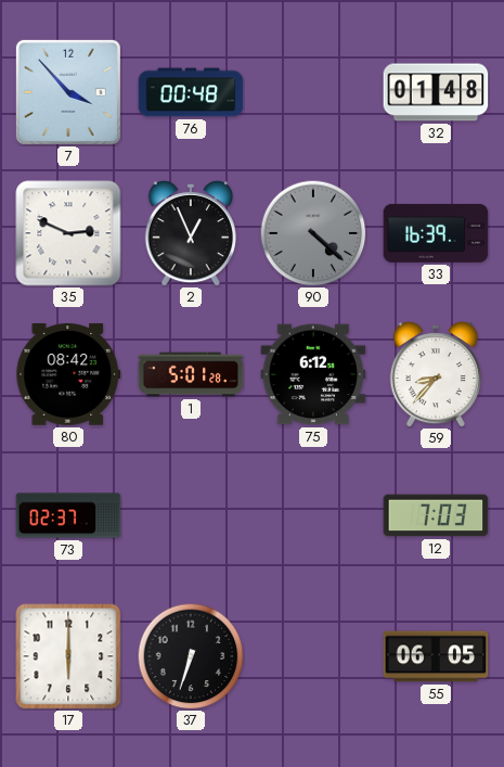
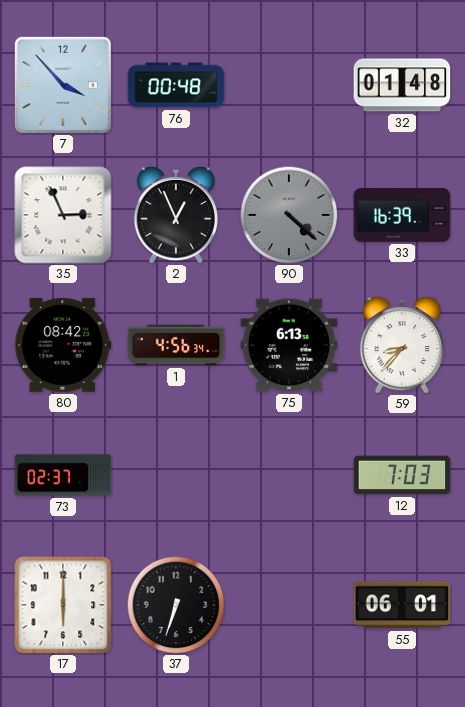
35: 2:49 -> 2:56
1: 5:01 -> 4:56
75: 6:12 -> 6:13
55: 06:05 -> 06:01
